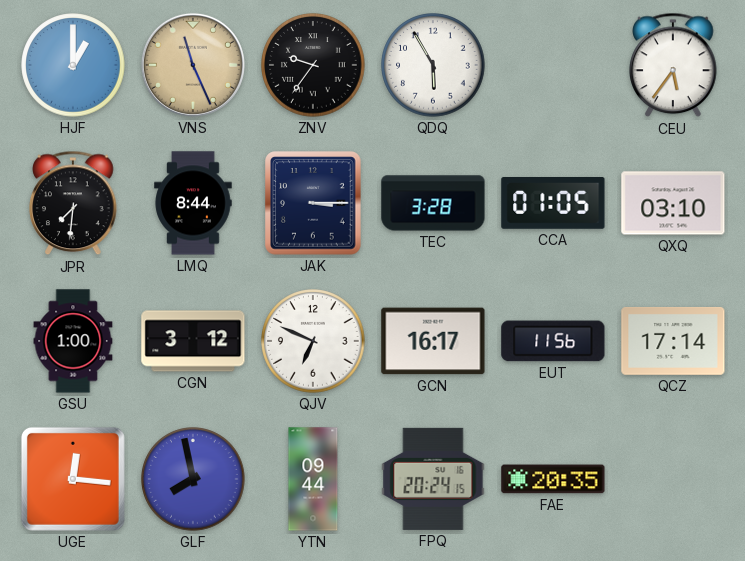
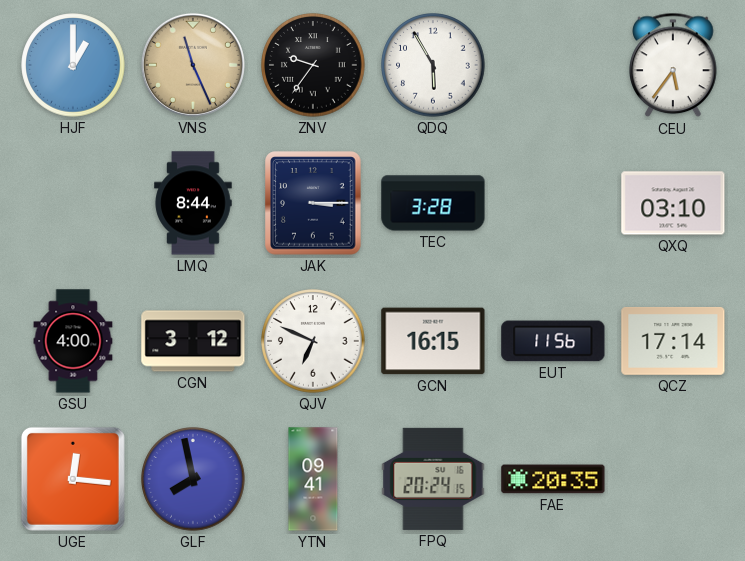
JPR: 7:31 -> none
CCA: 01:05 -> none
GSU: 1:00 -> 4:00
GCN: 16:17 -> 16:15
YTN: 09:44 -> 09:41
